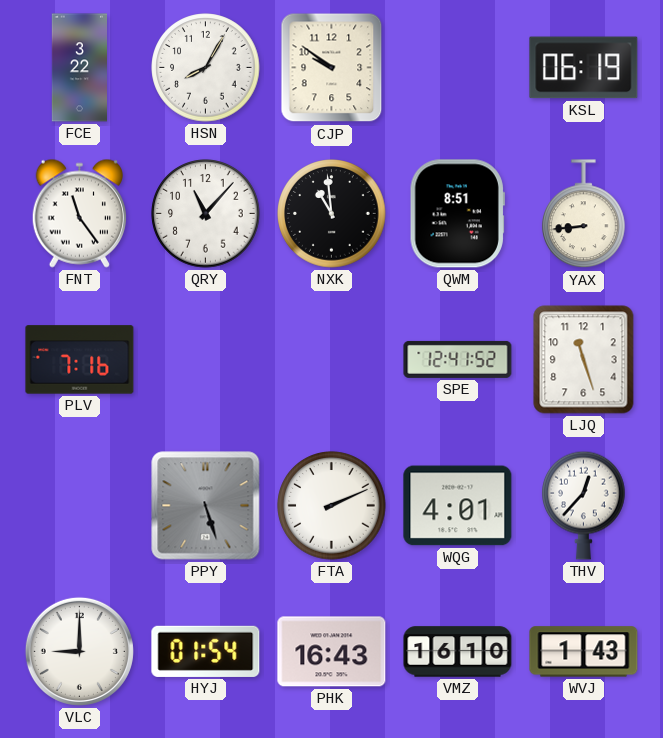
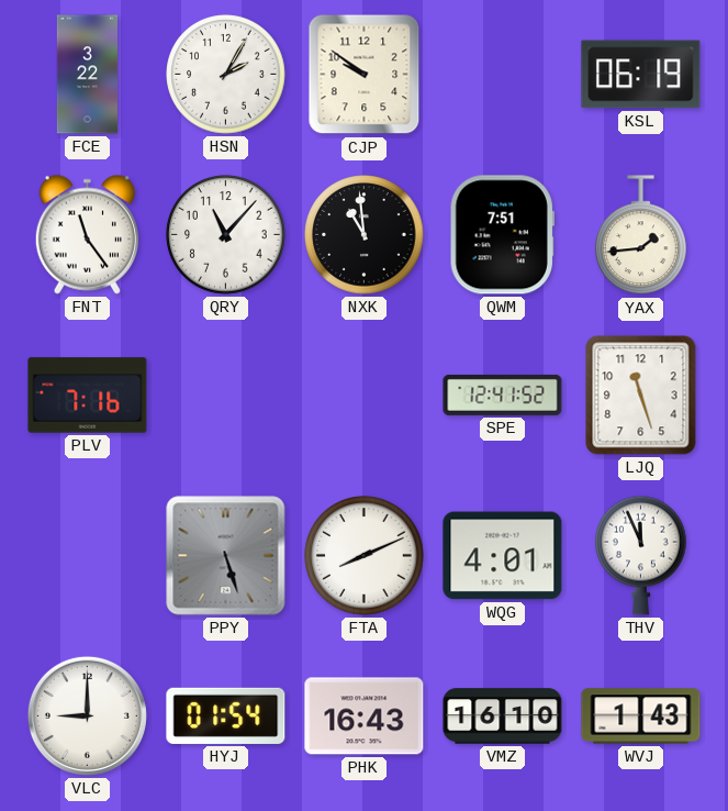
HSN: 8:05 -> 2:05
QWM: 8:51 -> 7:51
YAX: 8:44 -> 1:44
FTA: 2:11 -> 8:11
THV: 12:37 -> 11:56
